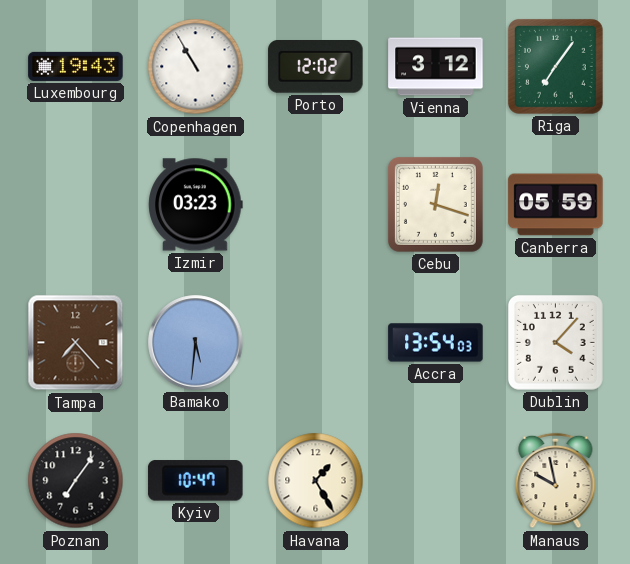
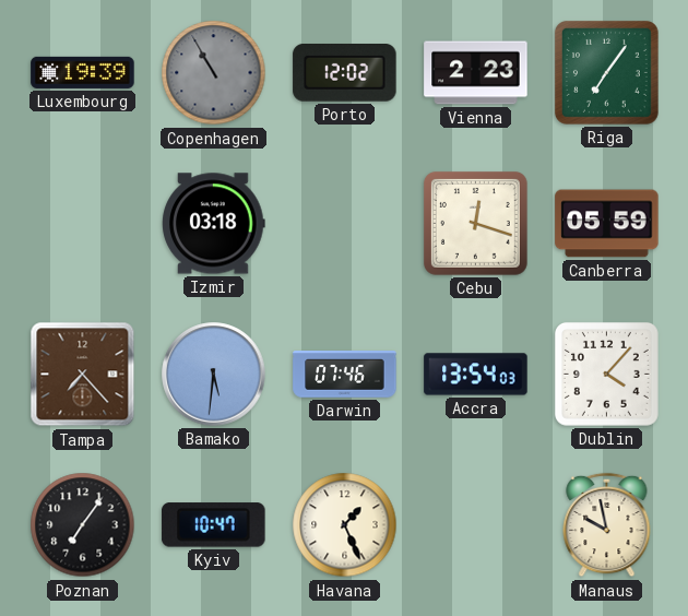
Luxembourg: 19:43 -> 19:39
Copenhagen dial: white -> grey
Vienna: 3:12 -> 2:23
Izmir: 03:23 -> 03:18
Darwin: none -> 07:46
Havana: 1:25 -> 1:26
